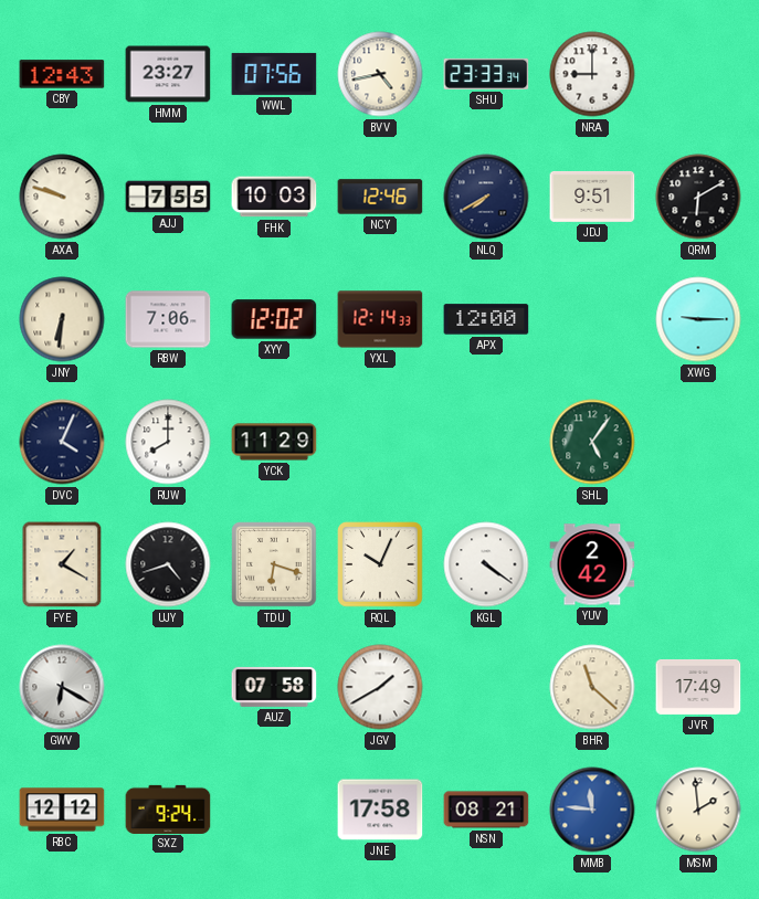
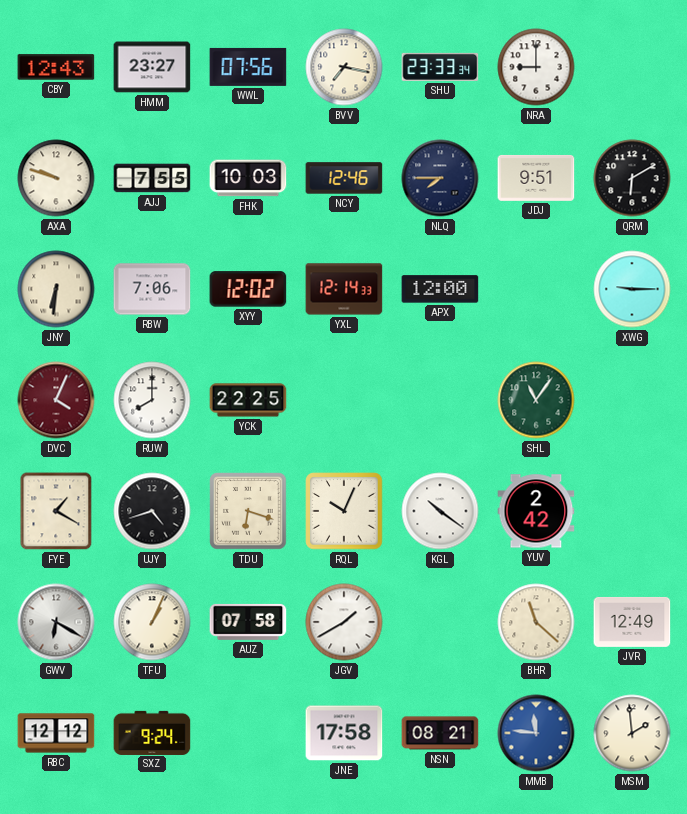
BVV: 4:43 -> 7:17
NLQ: 7:40 -> 7:45
DVC dial: navy -> burgundy
YCK: 11:29 -> 22:25
SHL: 5:06 -> 11:06
KGL: 4:21 -> 10:21
TFU: none -> 1:04
JVR: 17:49 -> 12:49
